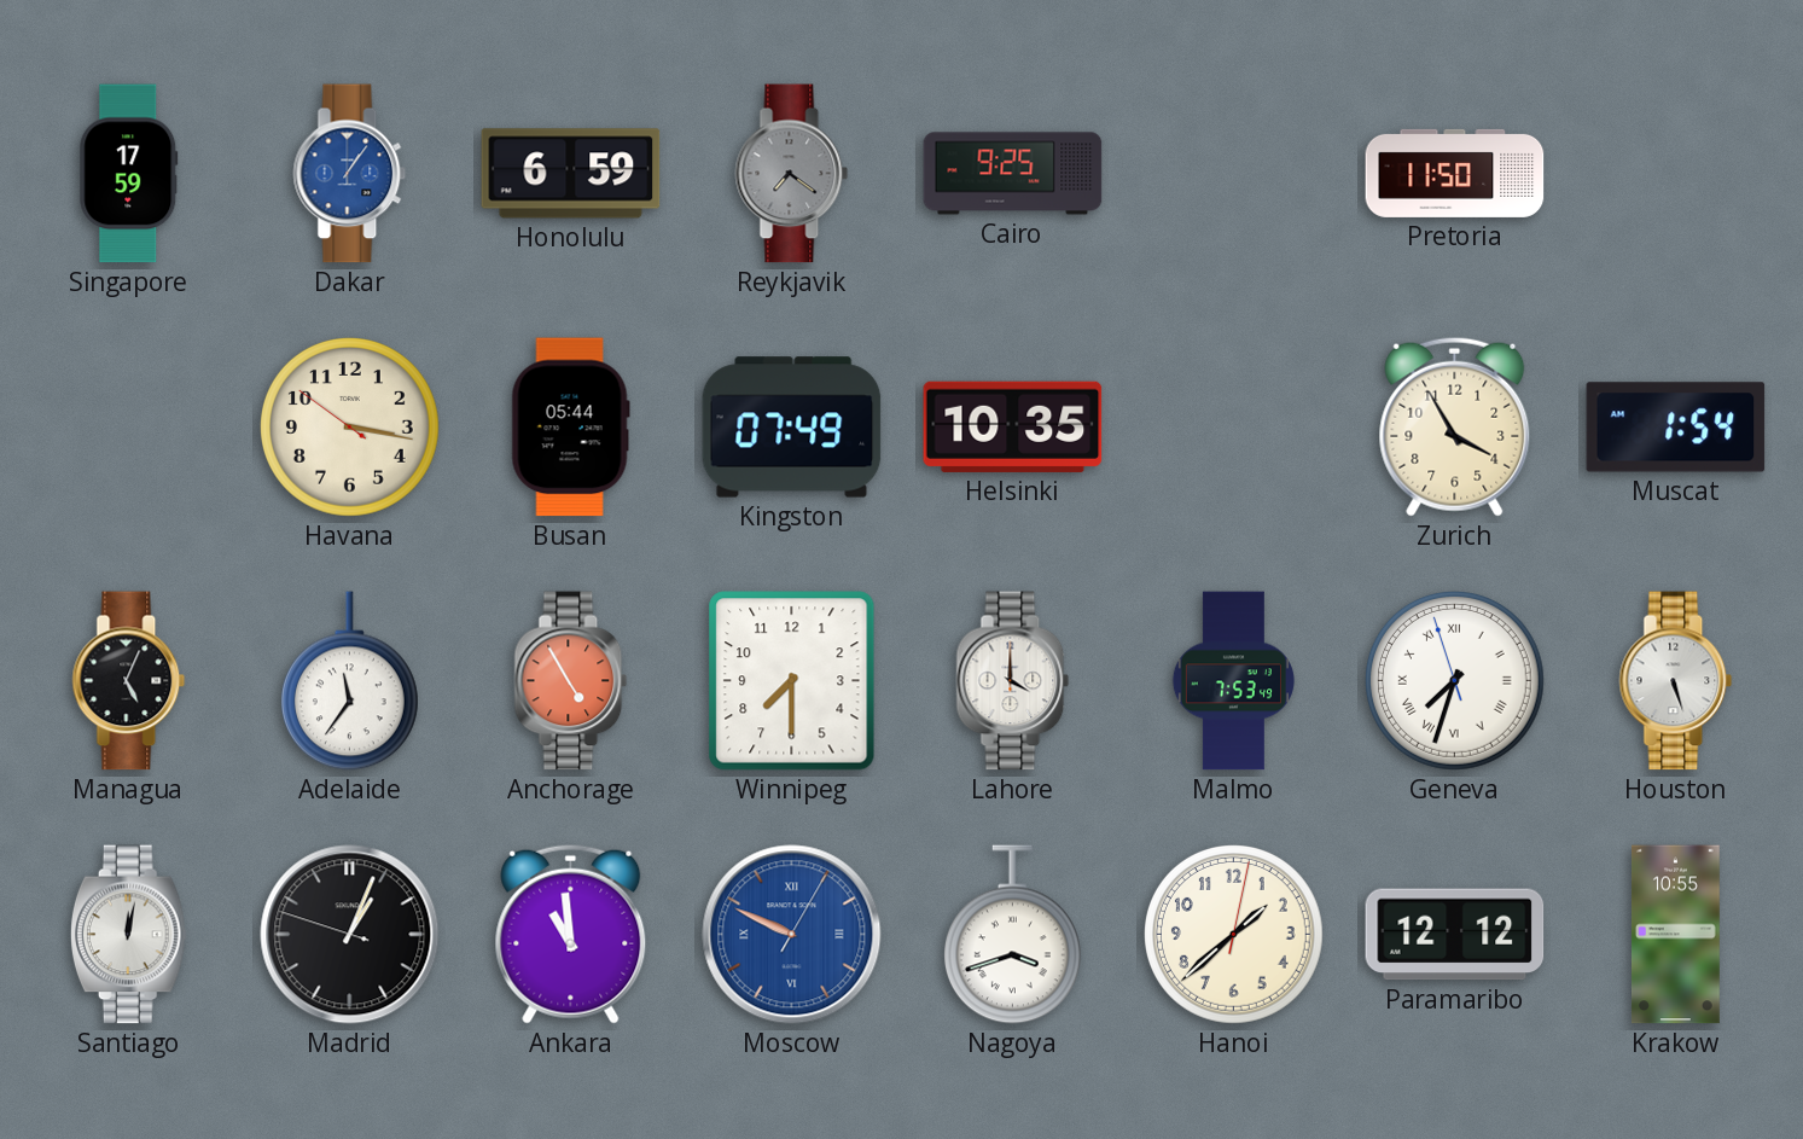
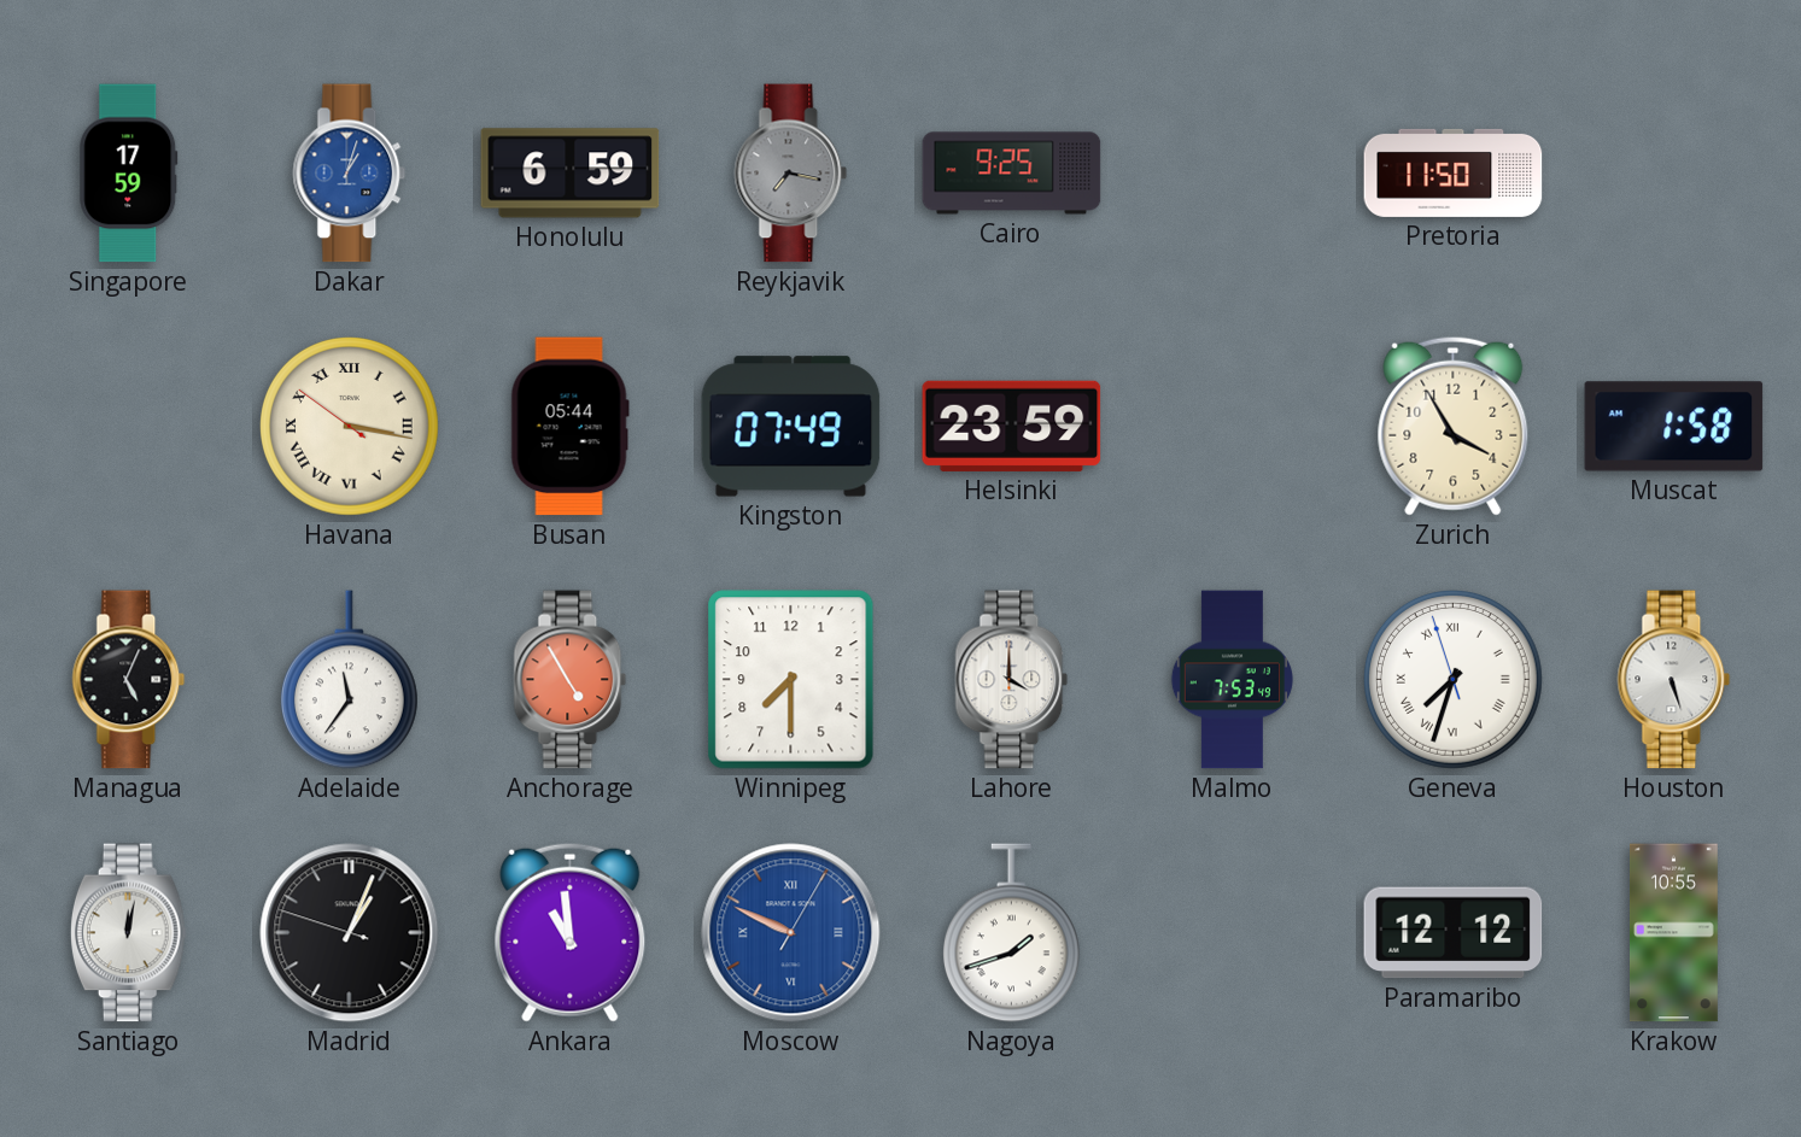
Dakar: 1:06 -> 1:03
Reykjavik: 7:21 -> 7:17
Havana numerals: Arabic -> Roman
Helsinki: 10:35 -> 23:59
Muscat: 1:54 -> 1:58
Nagoya: 3:42 -> 1:42
Hanoi: 1:38 -> none
